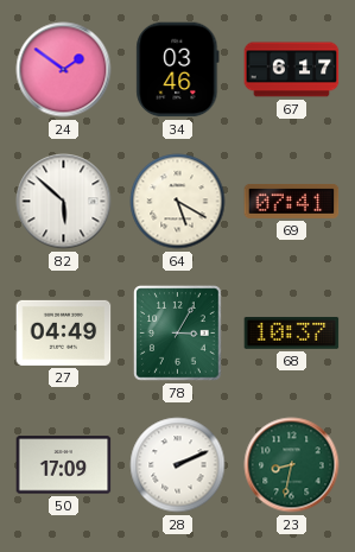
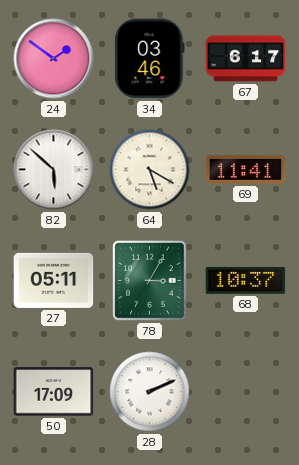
69: 07:41 -> 11:41
27: 04:49 -> 05:11
23: 8:32 -> none
